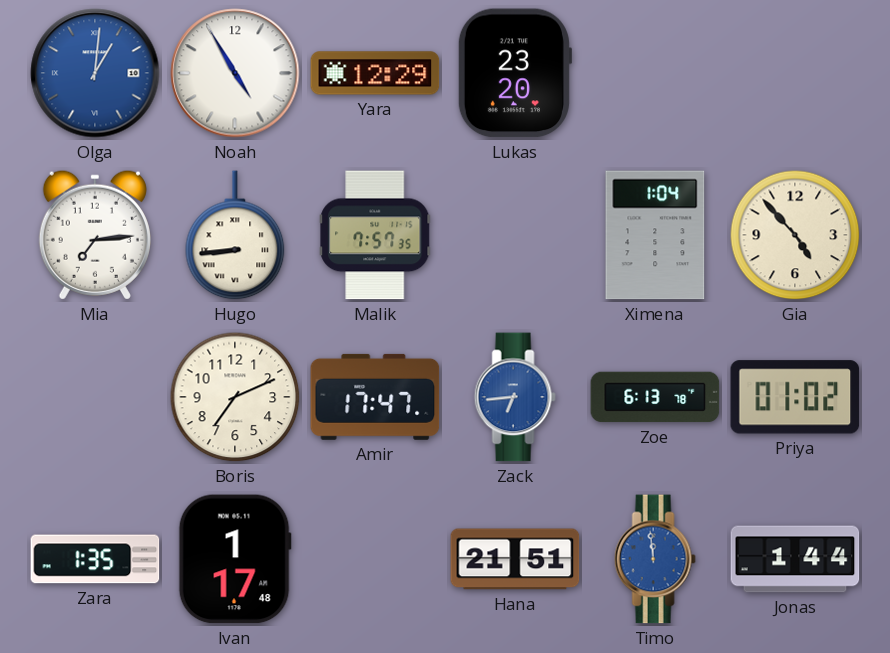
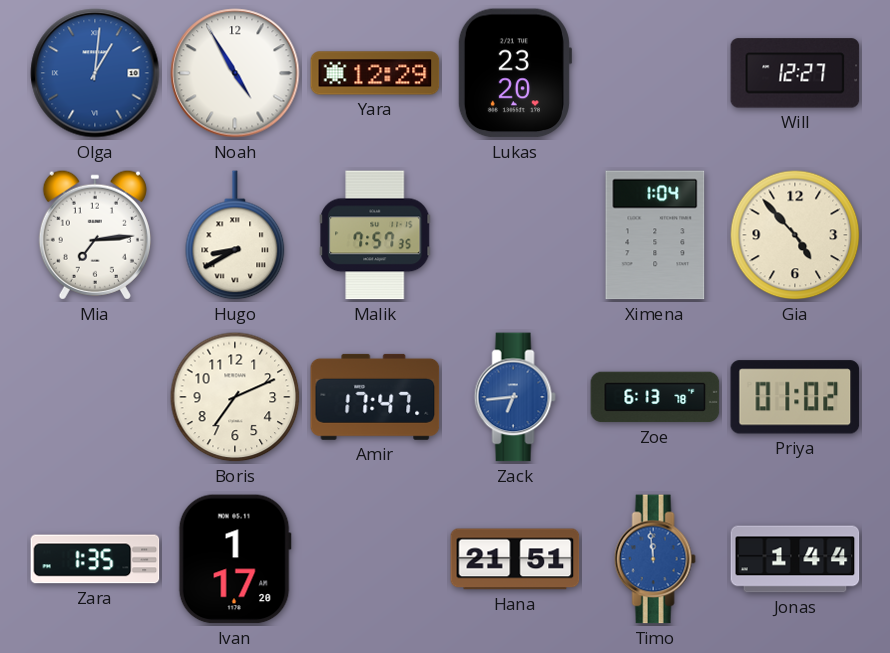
Will: none -> 12:27
Hugo: 8:44 -> 8:40
Ivan: 1:17:48 -> 1:17:20
